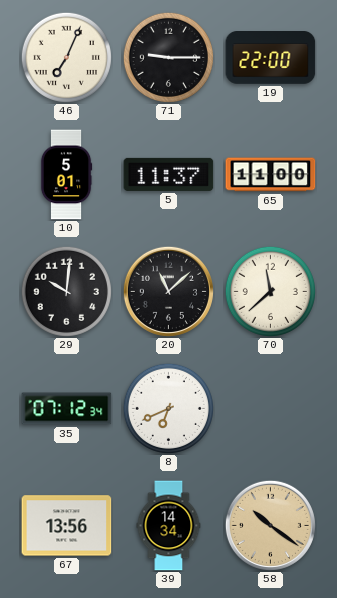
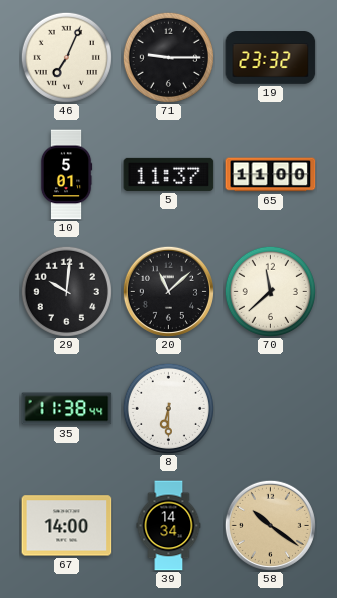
19: 22:00 -> 23:32
35: 07:12 -> 11:38
8: 6:41 -> 6:30
67: 13:56 -> 14:00
